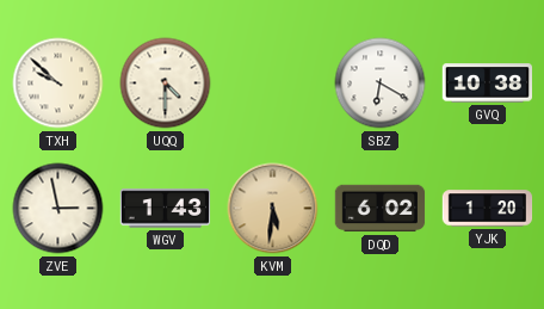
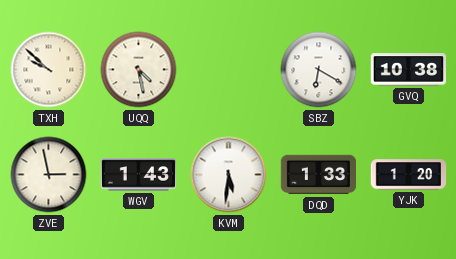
UQQ: 4:30 -> 4:28
KVM dial: champagne -> white
DQD: 6:02 -> 1:33
